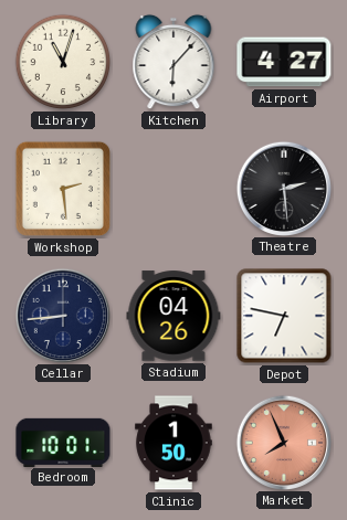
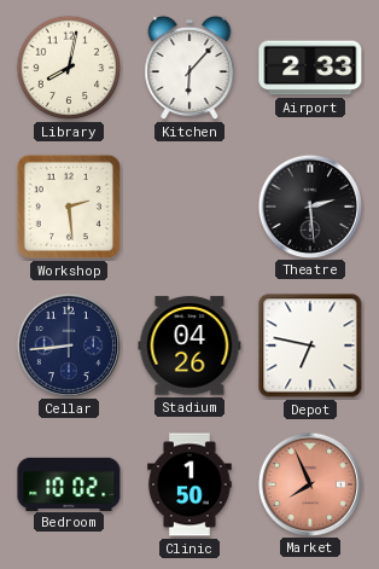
Library: 11:03 -> 8:02
Airport: 4:27 -> 2:33
Bedroom: 10:01 -> 10:02
